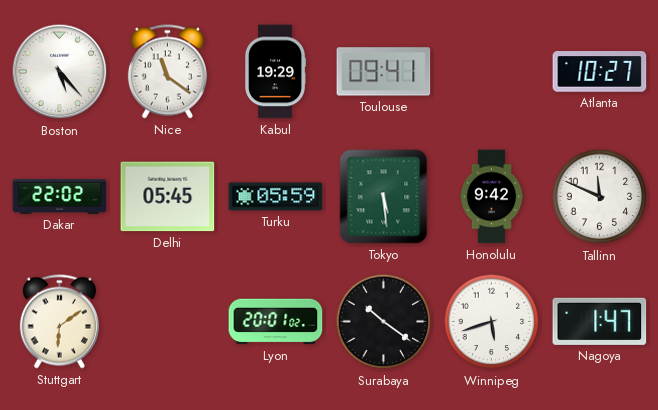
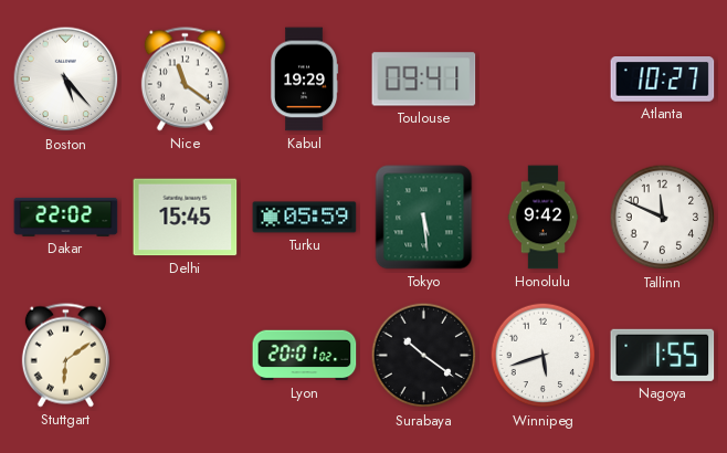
Delhi: 05:45 -> 15:45
Nagoya: 1:47 -> 1:55
